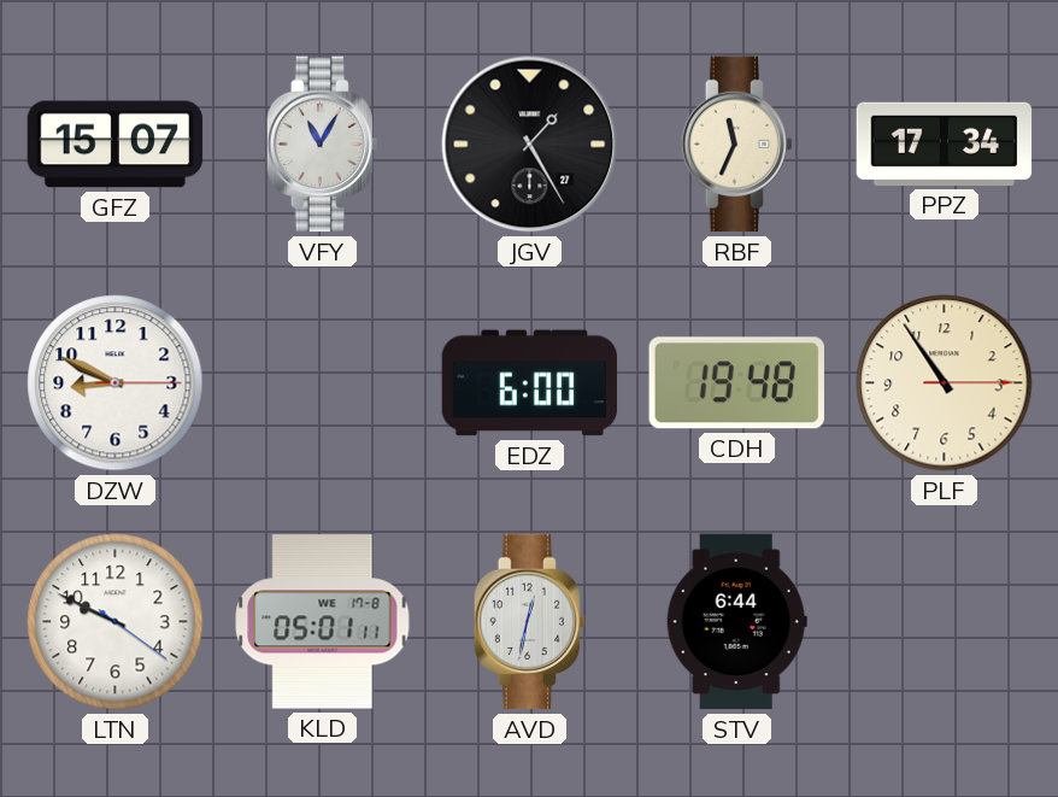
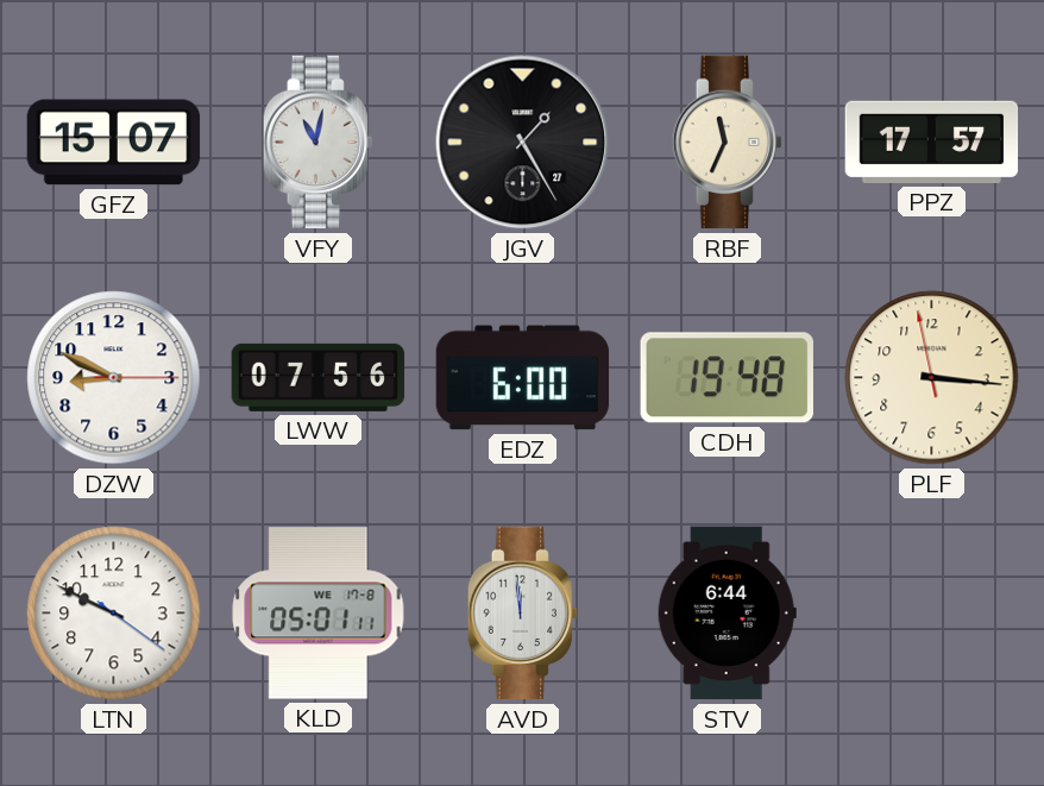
VFY: 11:05 -> 11:02
PPZ: 17:34 -> 17:57
LWW: none -> 07:56
PLF: 10:54 -> 3:15
AVD: 12:32 -> 11:59
